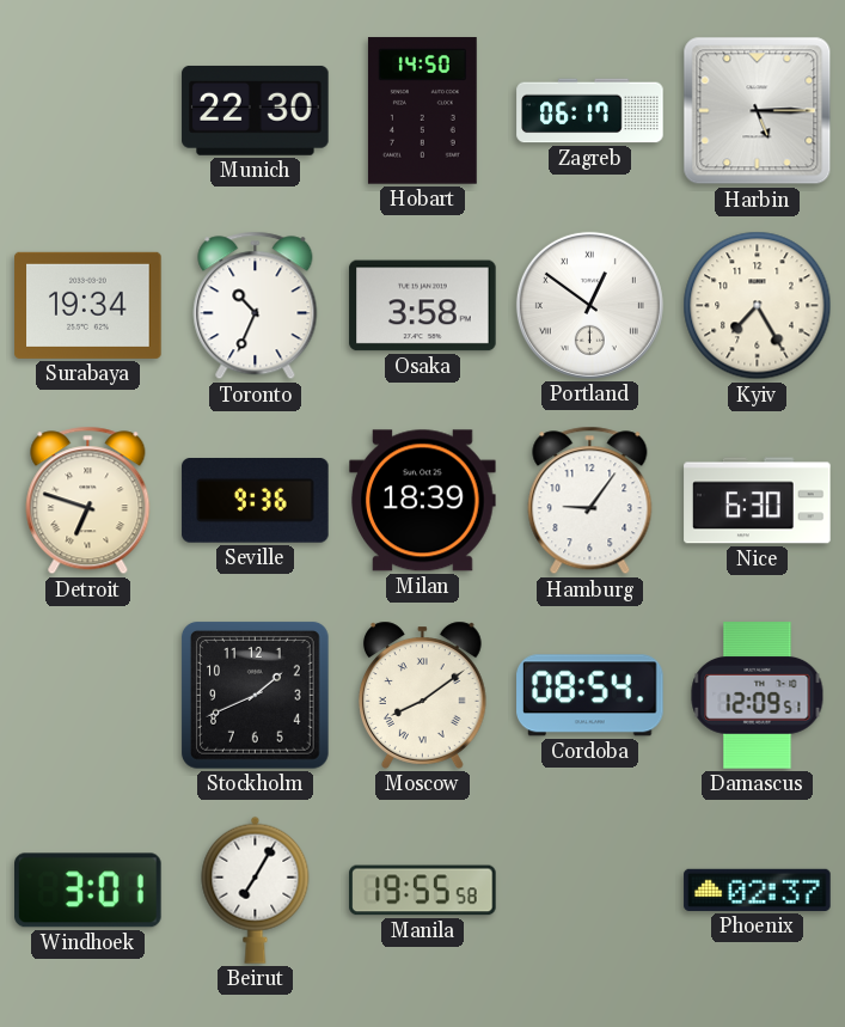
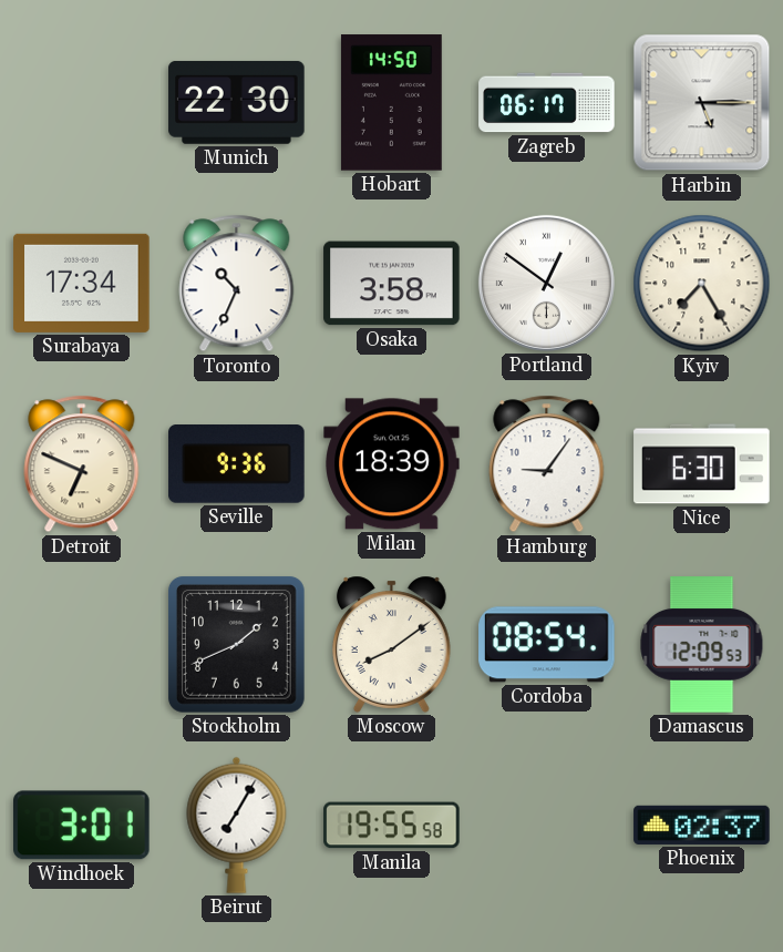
Surabaya: 19:34 -> 17:34
Detroit: 6:48 -> 6:49
Damascus: 12:09:51 -> 12:09:53
